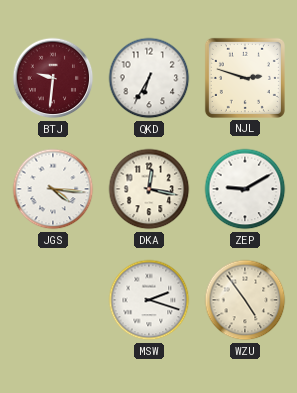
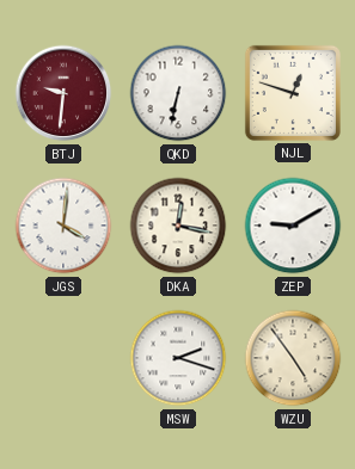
QKD: 6:35 -> 6:32
NJL: 2:48 -> 12:48
JGS: 4:16 -> 4:01
